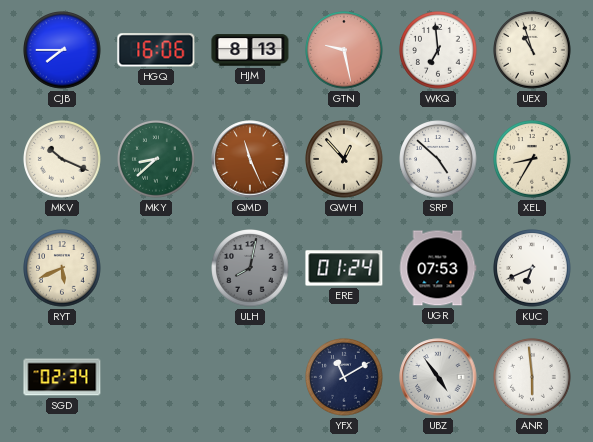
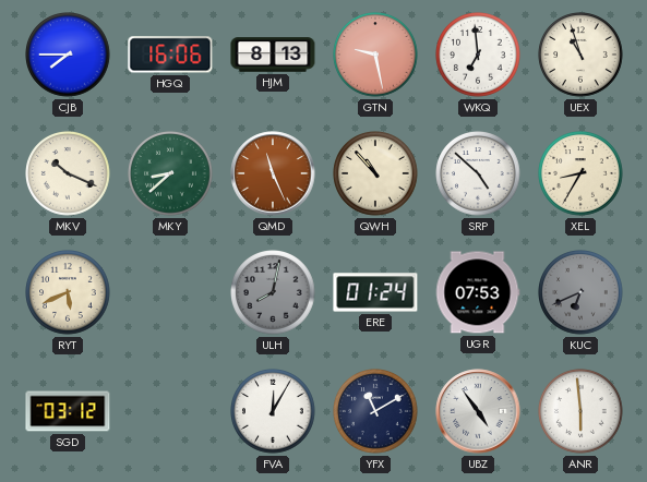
QWH: 12:53 -> 10:53
KUC dial: white -> grey
SGD: 02:34 -> 03:12
FVA: none -> 12:05
